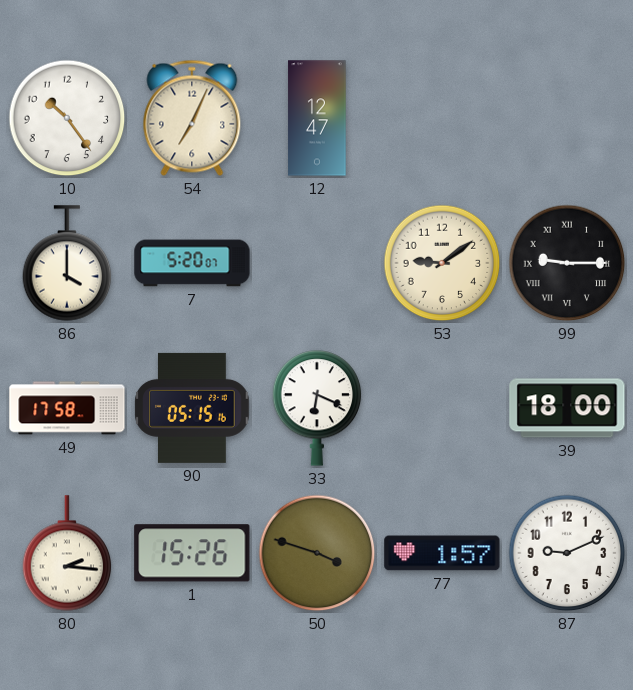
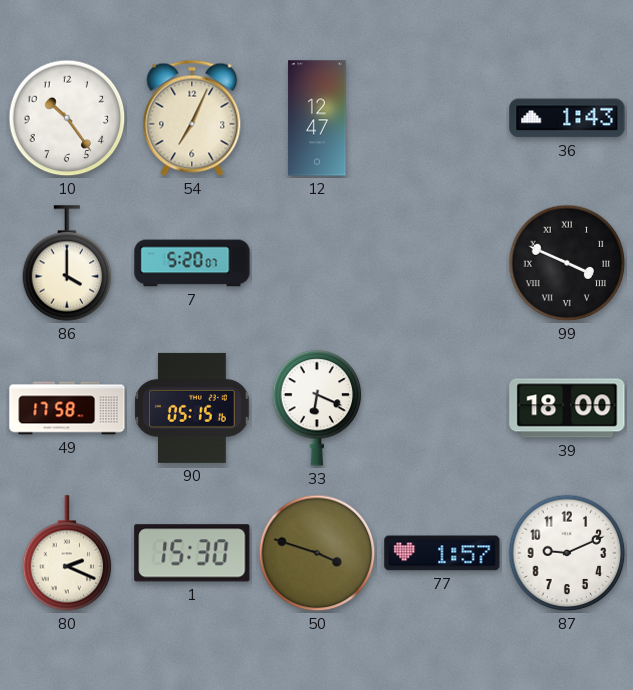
36: none -> 1:43
53: 9:09 -> none
99: 9:15 -> 3:49
80: 2:16 -> 2:19
1: 15:26 -> 15:30
